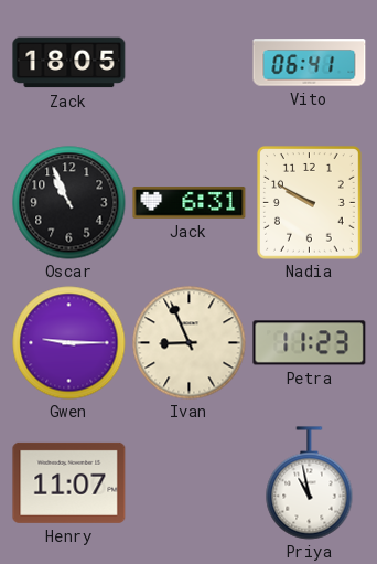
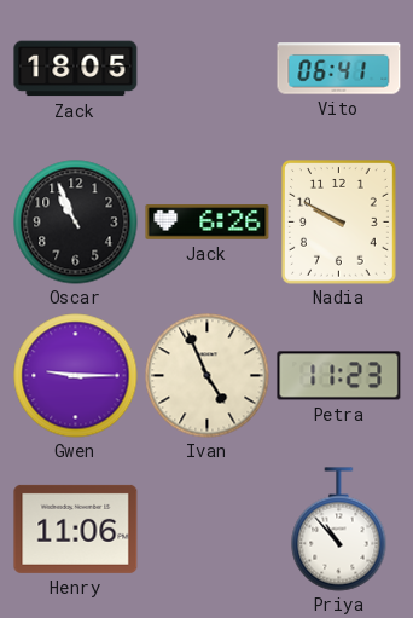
Jack: 6:31 -> 6:26
Ivan: 8:56 -> 4:56
Henry: 11:07 -> 11:06
Priya: 10:58 -> 10:53
